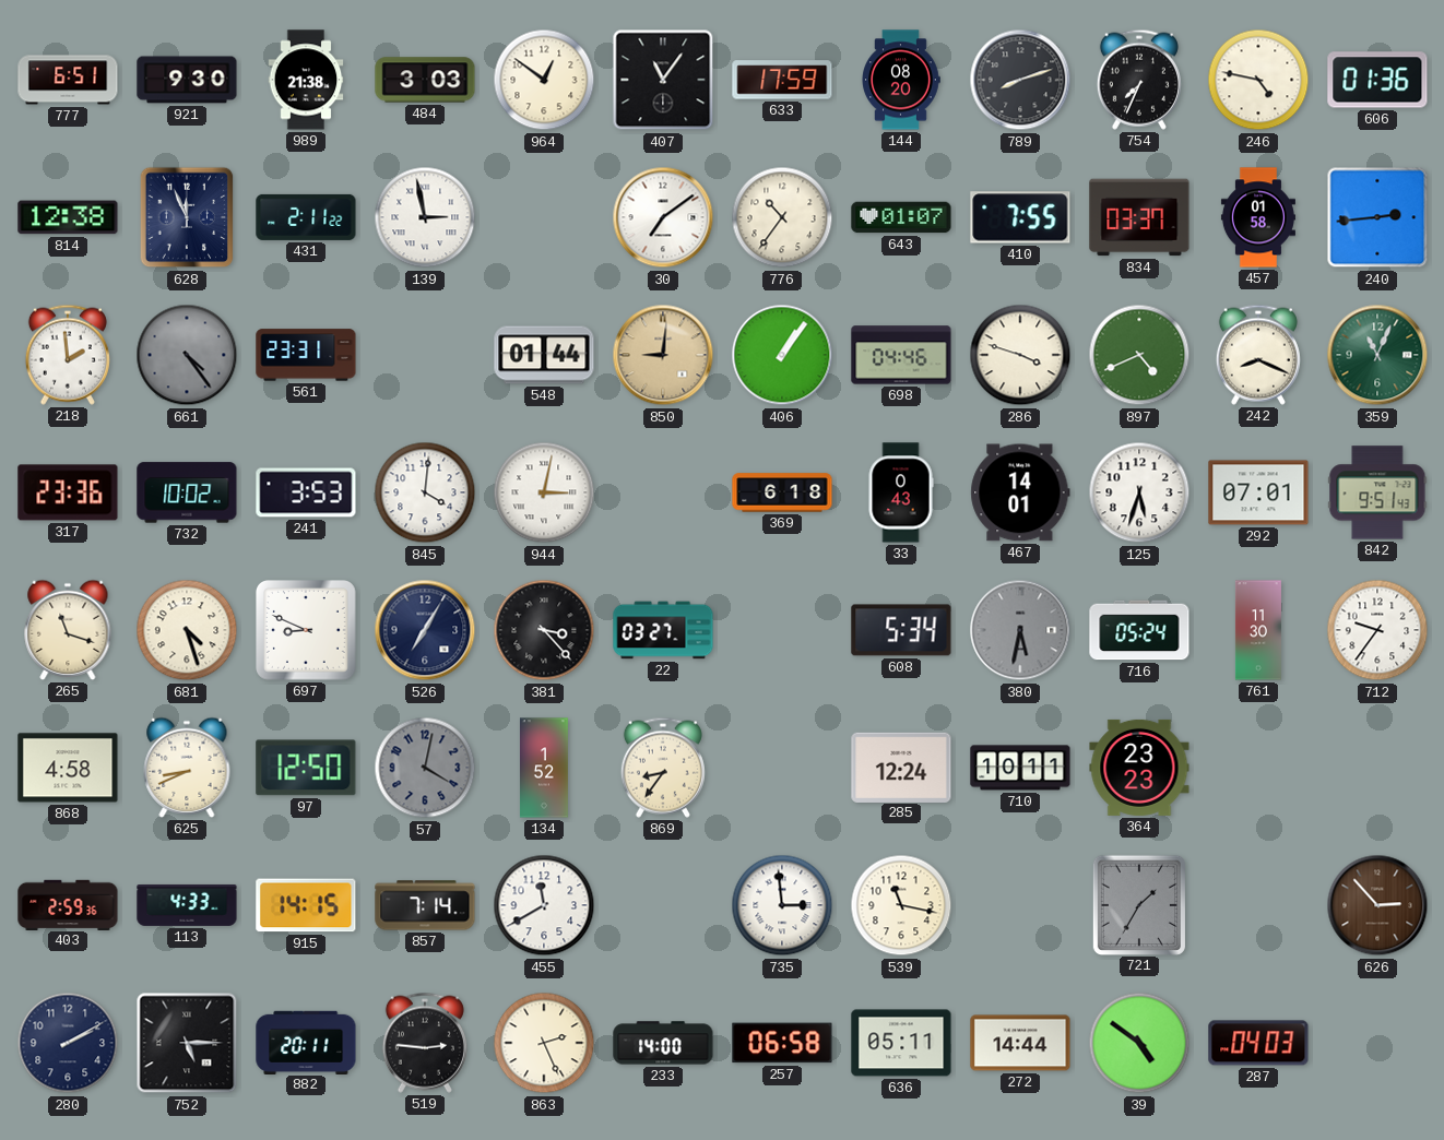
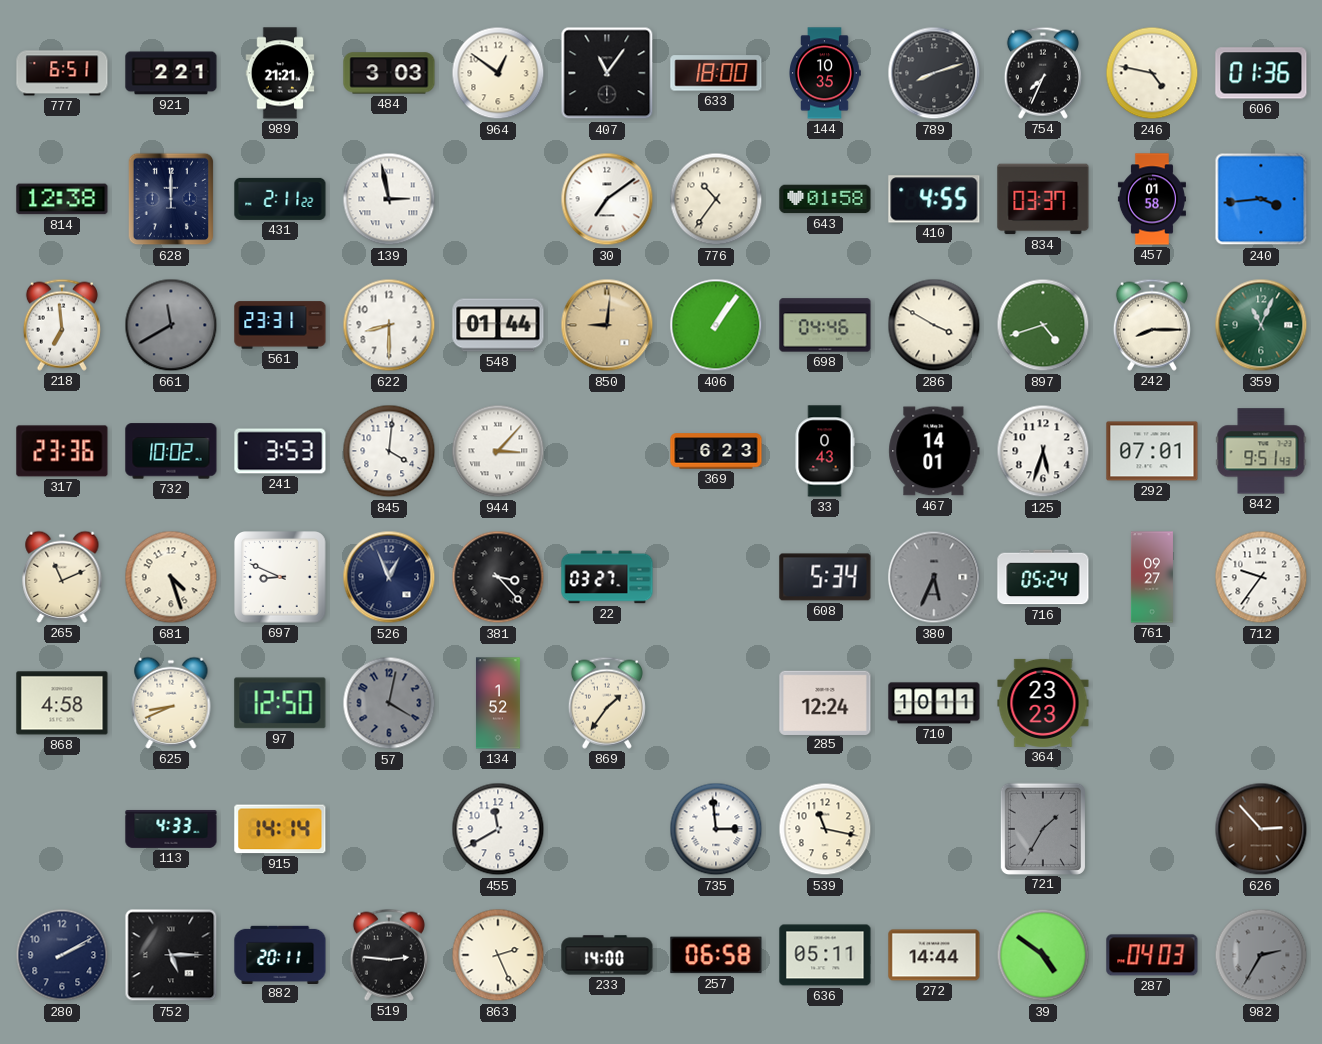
921: 9:30 -> 2:21
989: 21:38 -> 21:21
633: 17:59 -> 18:00
144: 08:20 -> 10:35
628: 11:56 -> 12:00
643: 01:07 -> 01:58
410: 7:55 -> 4:55
240: 2:44 -> 3:44
218: 1:59 -> 6:59
661: 4:24 -> 11:40
622: none -> 8:30
286: 3:48 -> 3:50
897: 4:41 -> 4:42
242: 8:19 -> 8:15
944: 3:02 -> 3:07
369: 6:18 -> 6:23
265: 11:18 -> 11:11
526: 7:05 -> 12:56
380: 5:32 -> 5:34
761: 11:30 -> 09:27
869: 8:36 -> 1:36
403: 2:59 -> none
915: 14:15 -> 14:14
857: 7:14 -> none
982: none -> 2:35
